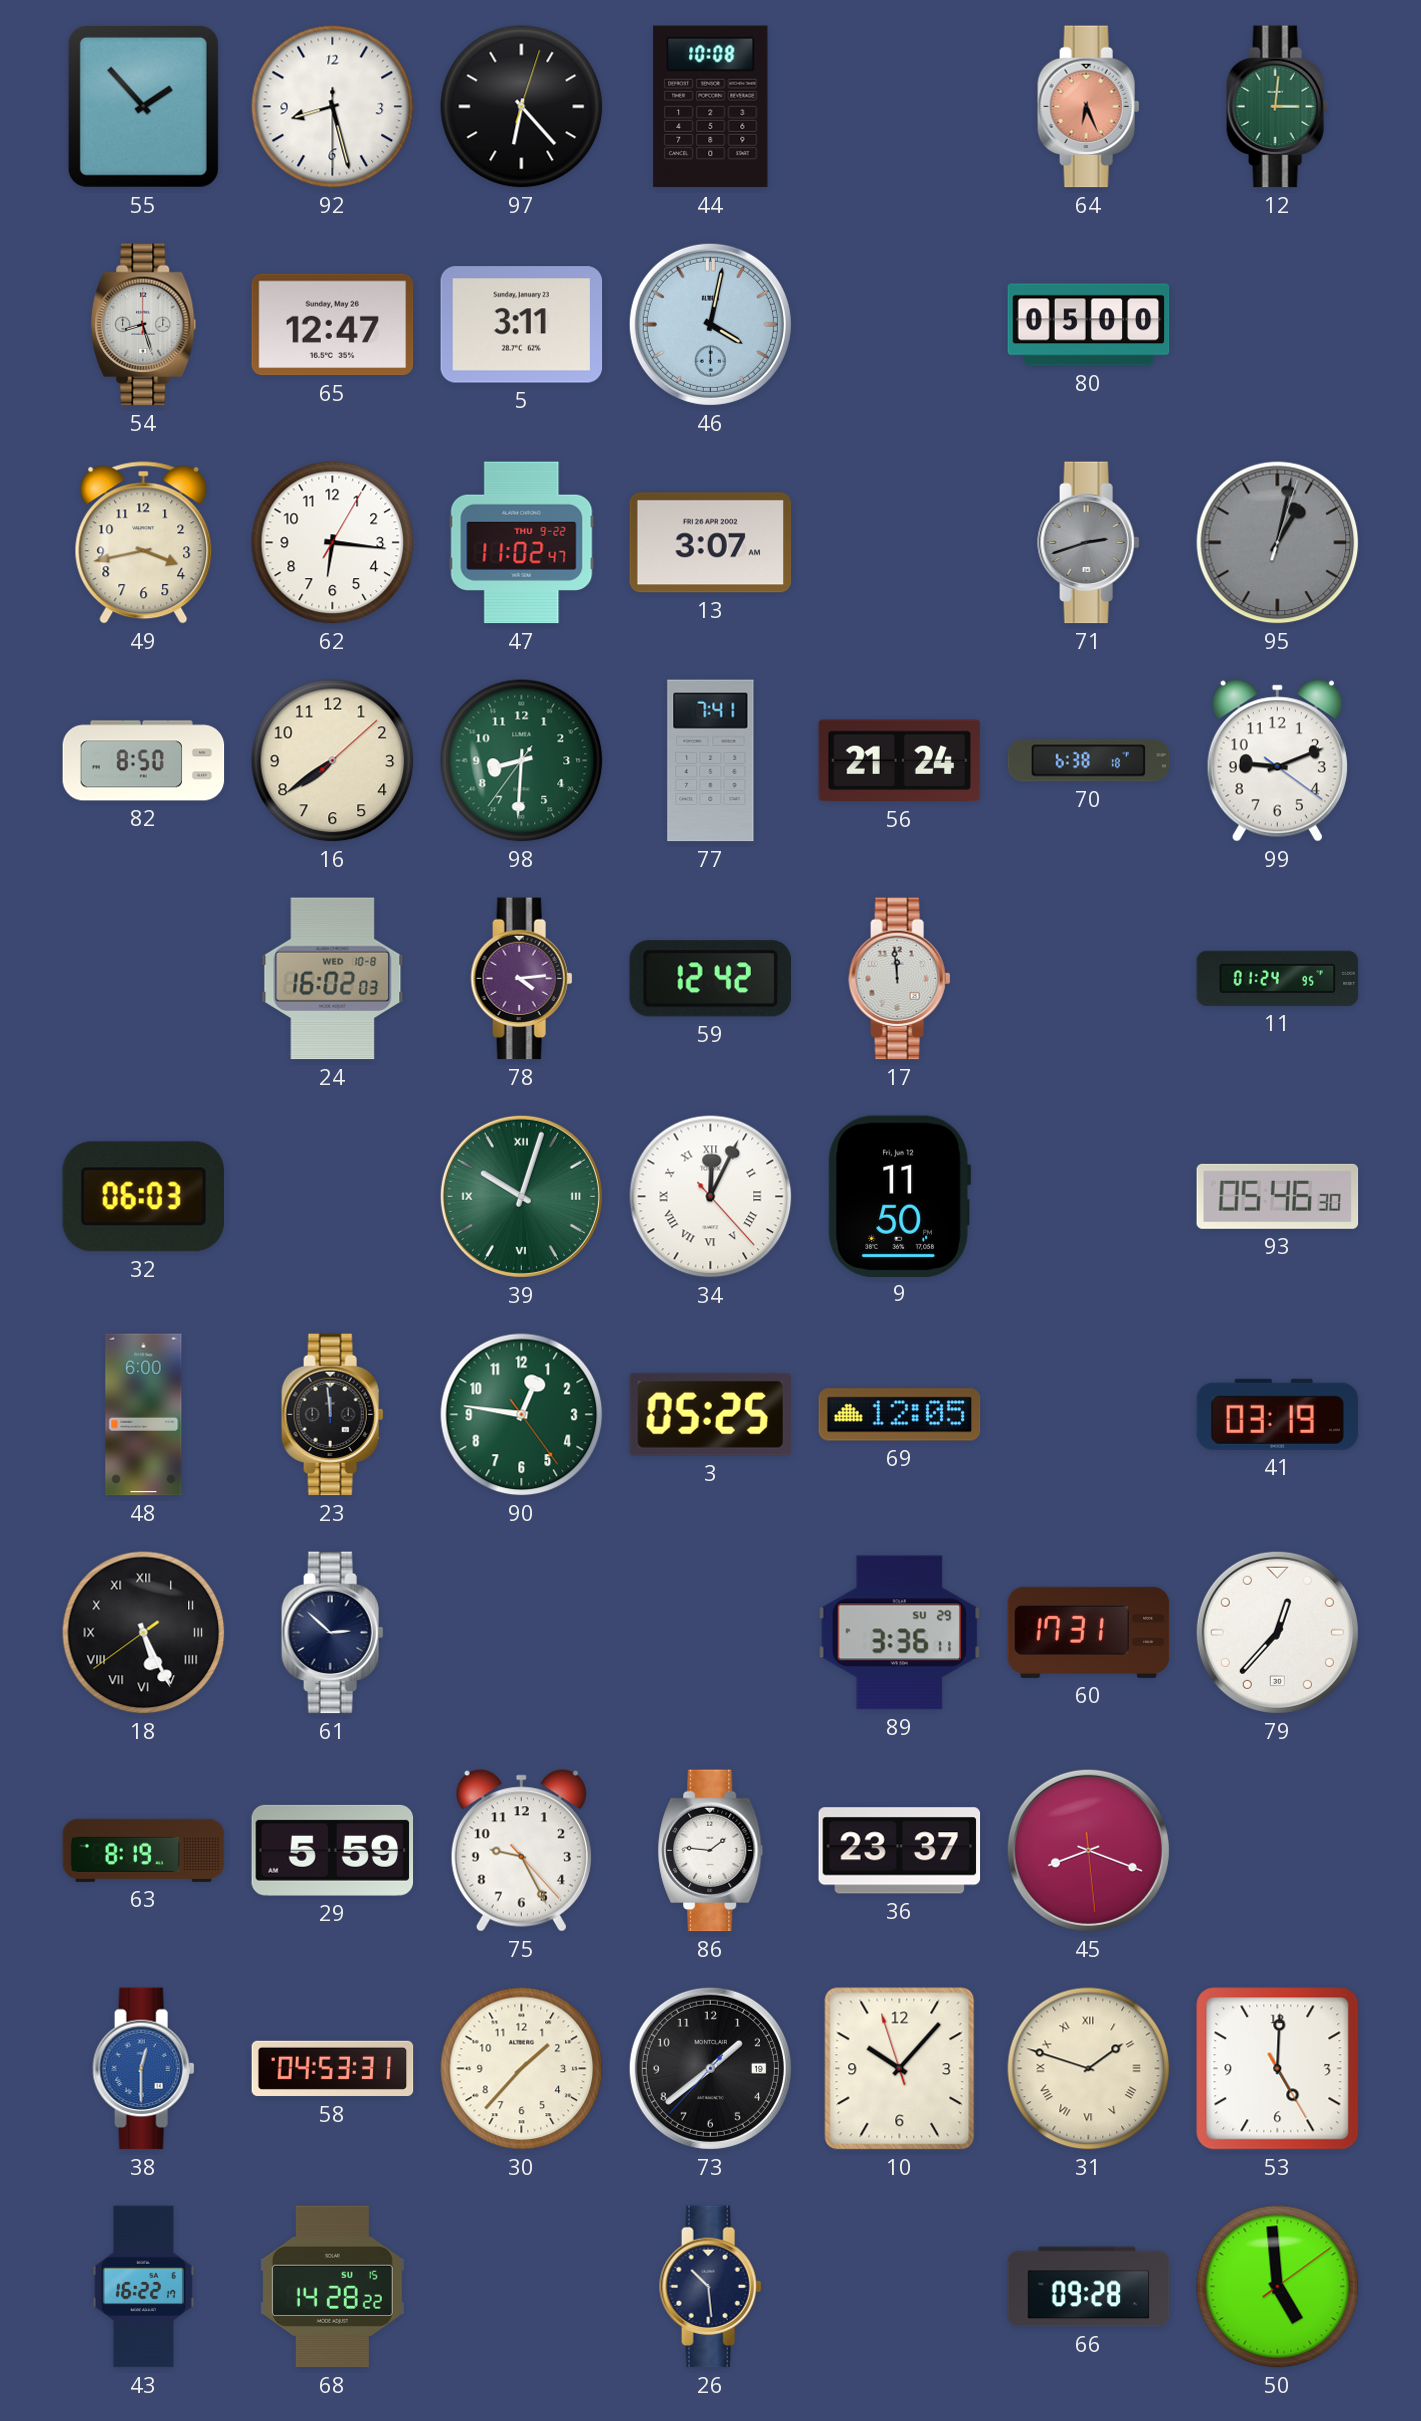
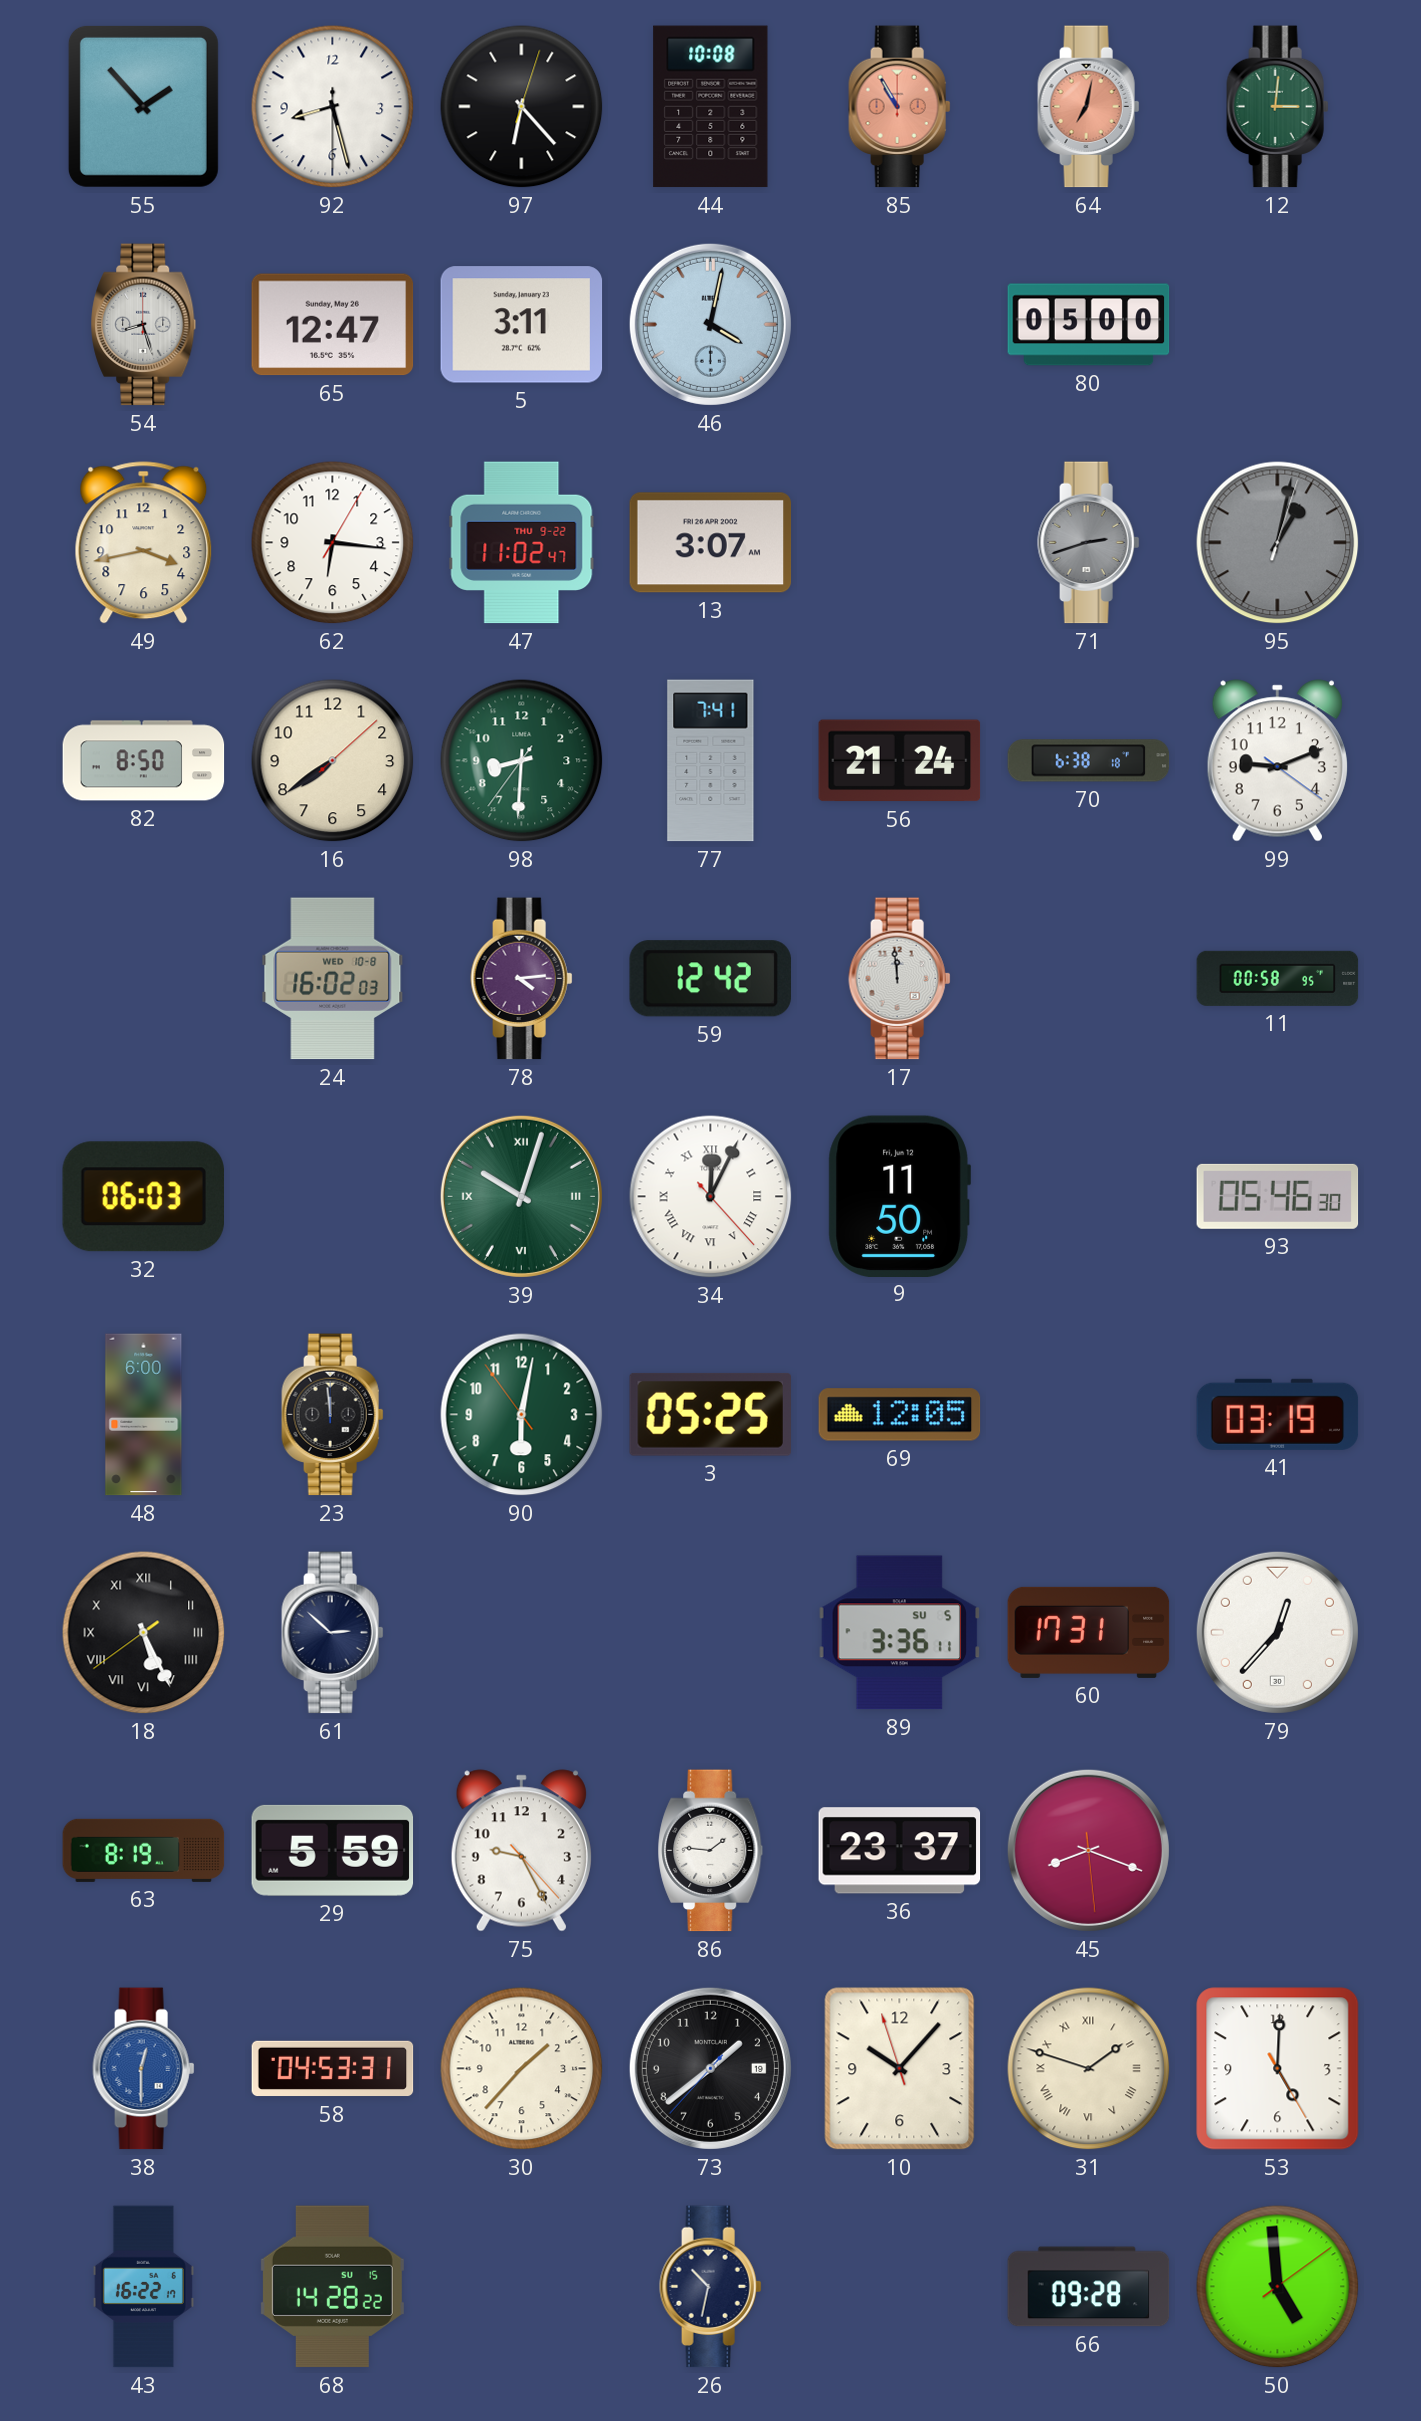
85: none -> 10:55
64: 6:26 -> 7:02
11: 01:24 -> 00:58
90: 12:46 -> 6:01
89 date: SU 29 -> SU 5
26: 10:29 -> 10:32
